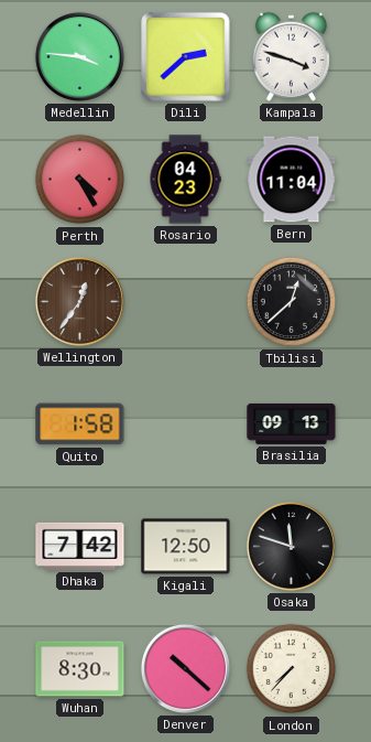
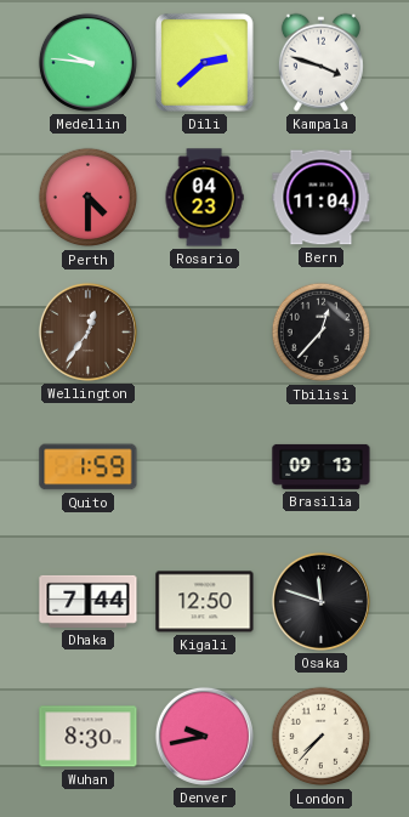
Medellin: 3:46 -> 9:46
Perth: 4:25 -> 4:30
Tbilisi: 12:38 -> 12:37
Quito: 1:58 -> 1:59
Dhaka: 7:42 -> 7:44
Denver: 10:22 -> 9:43
